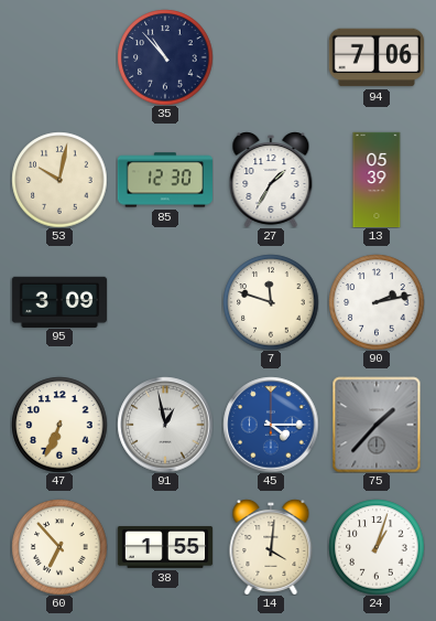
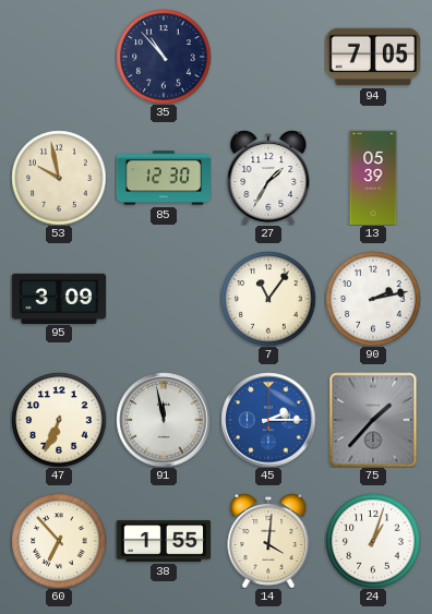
94: 7:06 -> 7:05
53: 10:02 -> 9:58
7: 11:48 -> 11:06
91: 12:58 -> 11:58
45: 4:15 -> 2:15
